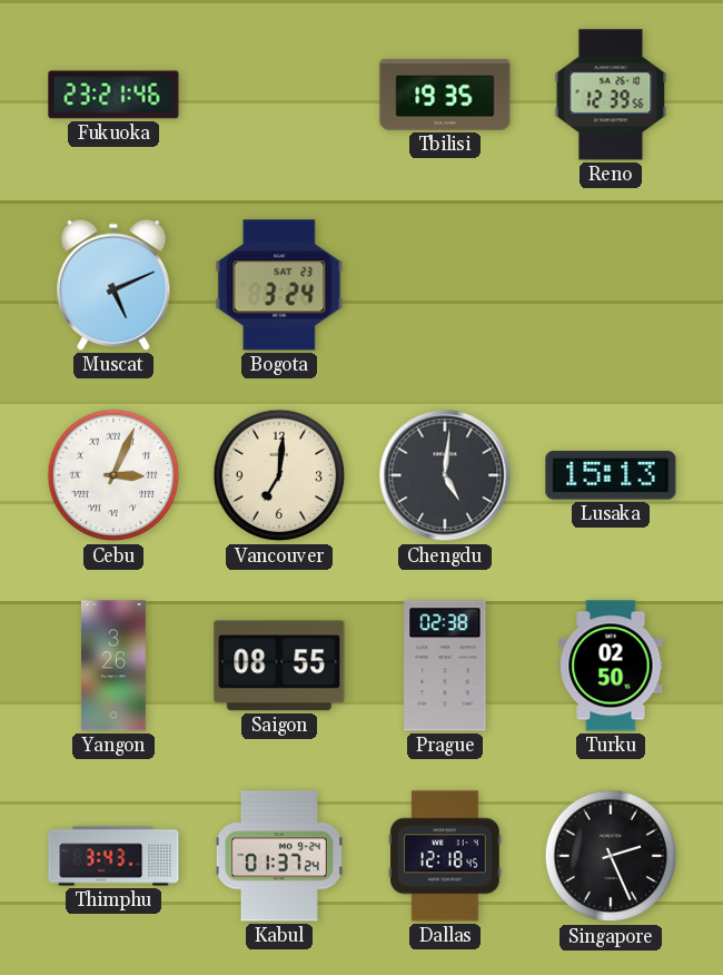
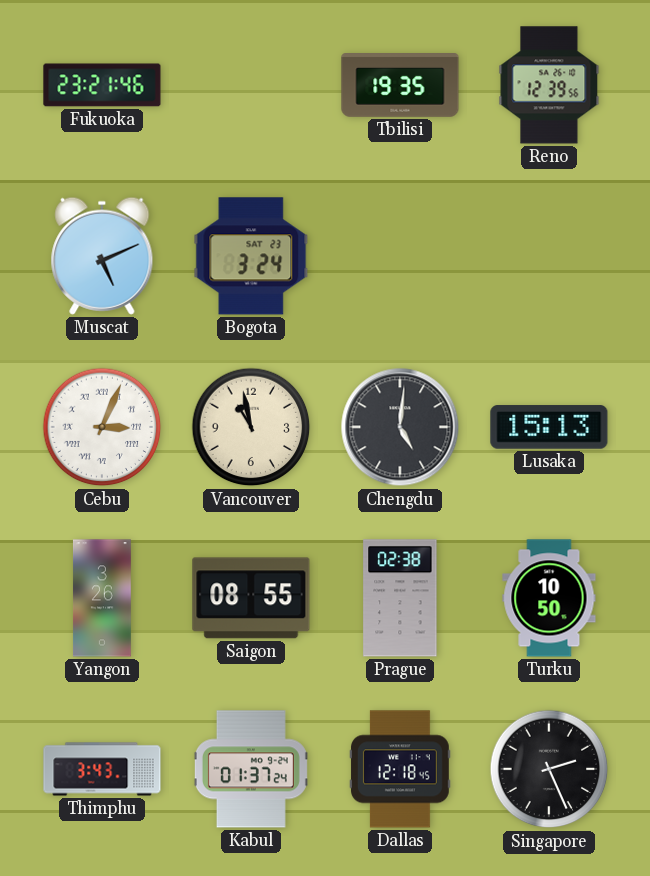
Vancouver: 7:01 -> 10:58
Turku: 02:50 -> 10:50
